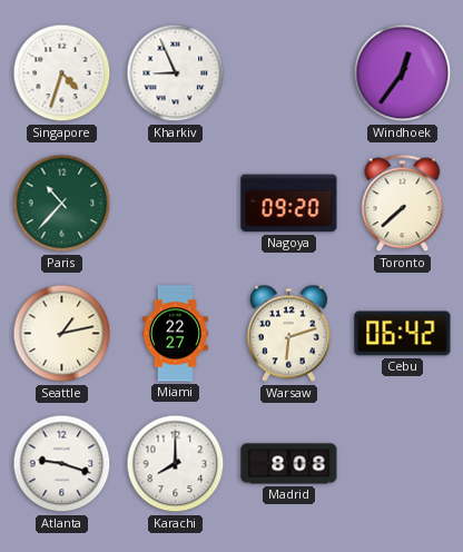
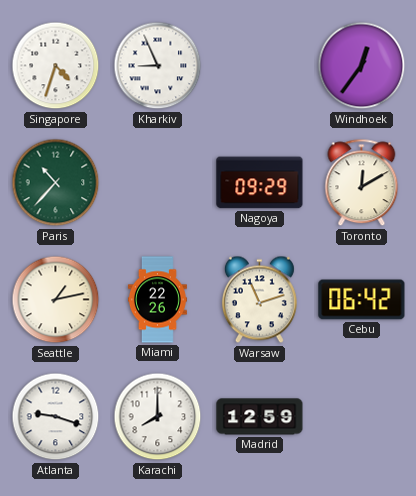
Nagoya: 09:20 -> 09:29
Toronto: 7:38 -> 12:10
Miami: 22:27 -> 22:26
Warsaw: 6:12 -> 11:12
Madrid: 8:08 -> 12:59
